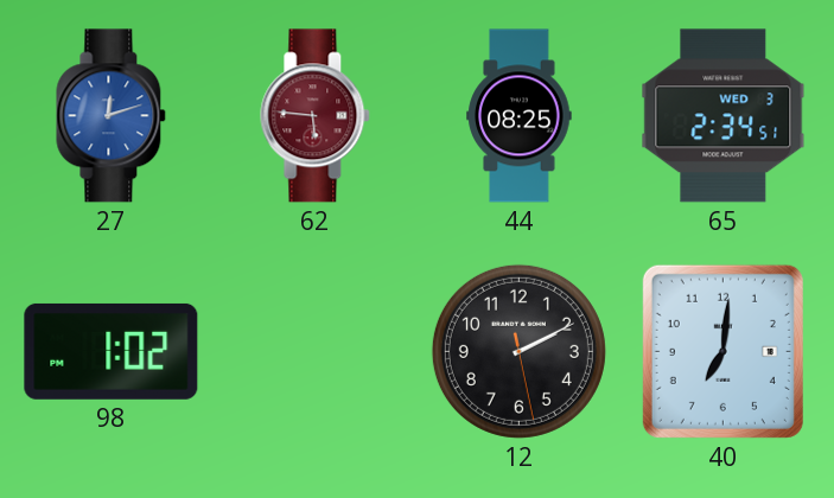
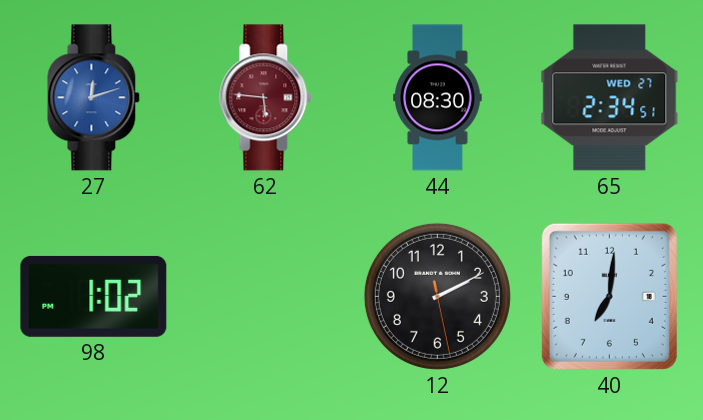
44: 08:25 -> 08:30
65 date: WED 3 -> WED 27
